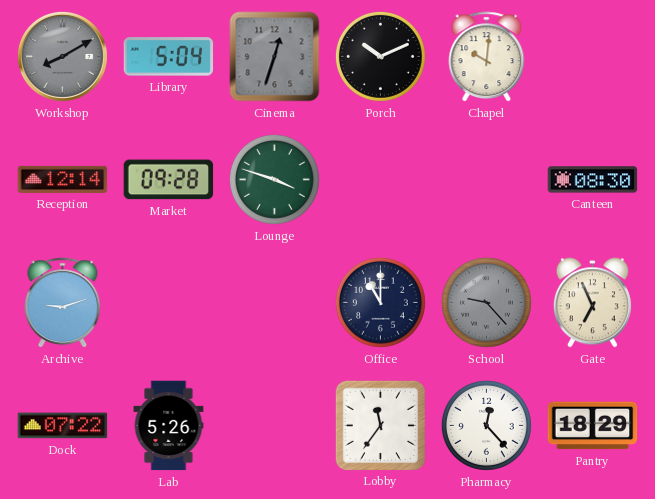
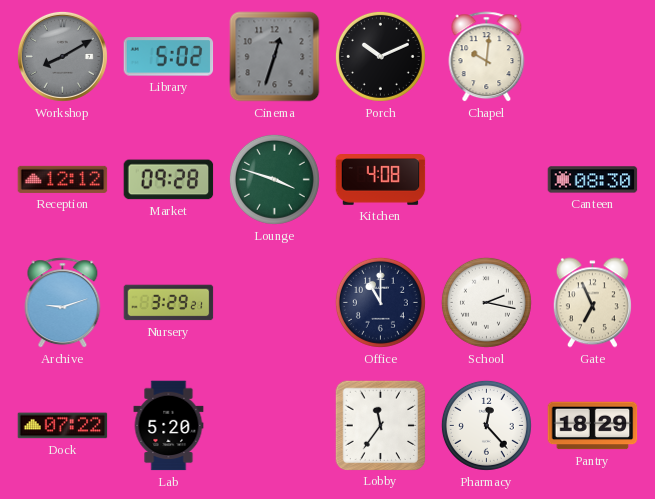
Library: 5:04 -> 5:02
Reception: 12:14 -> 12:12
Kitchen: none -> 4:08
Nursery: none -> 3:29
School: 9:23 -> 2:17
School dial: grey -> white
Lab: 5:26 -> 5:20
